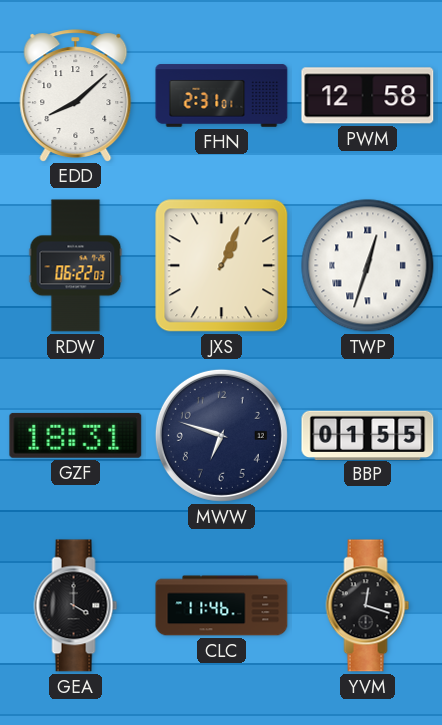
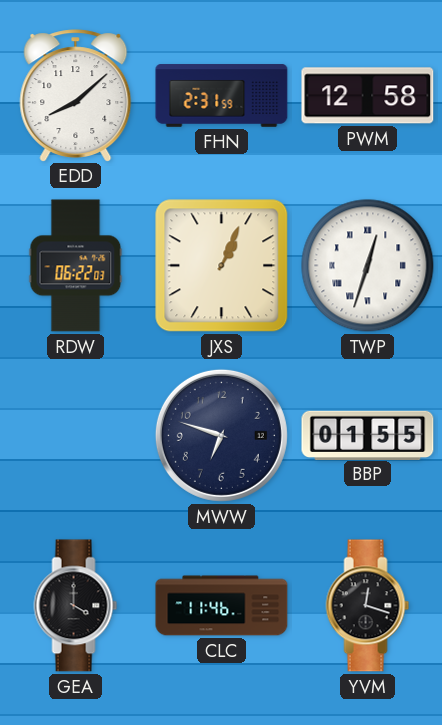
FHN: 2:31:01 -> 2:31:59
GZF: 18:31 -> none
